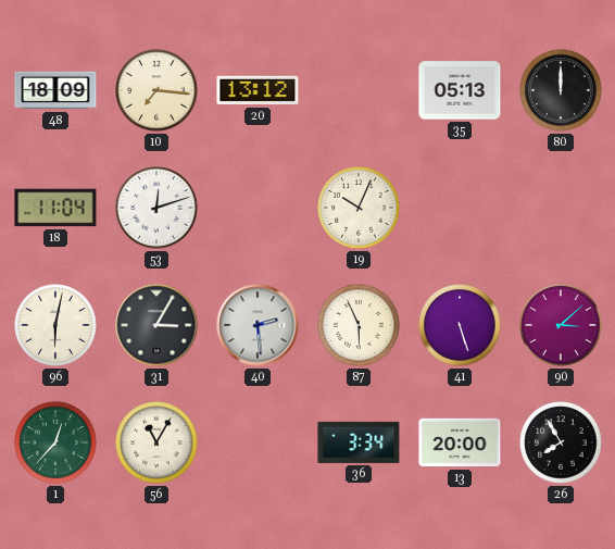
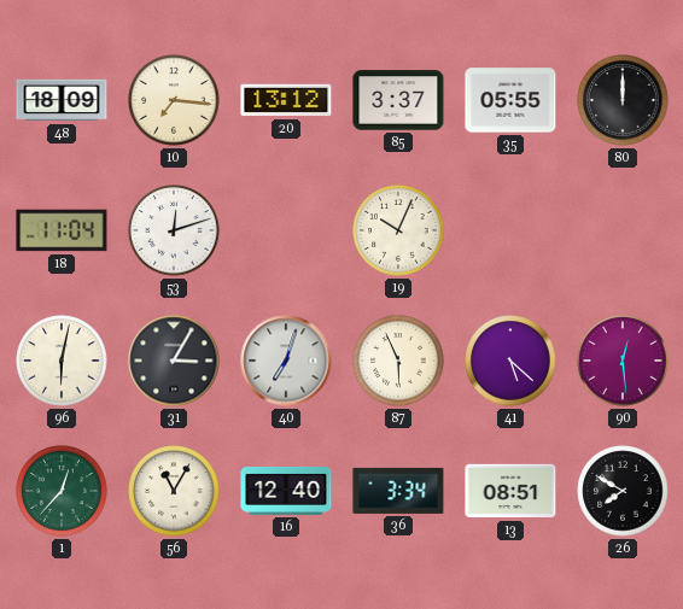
85: none -> 3:37
35: 05:13 -> 05:55
40: 2:29 -> 7:03
41: 5:27 -> 5:22
90: 3:08 -> 12:29
16: none -> 12:40
13: 20:00 -> 08:51
26: 7:55 -> 7:50
